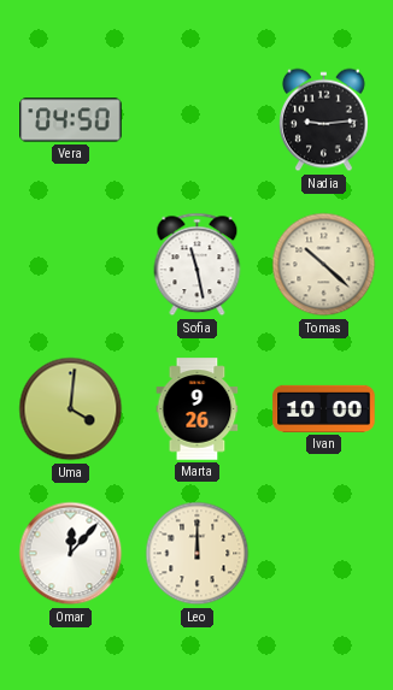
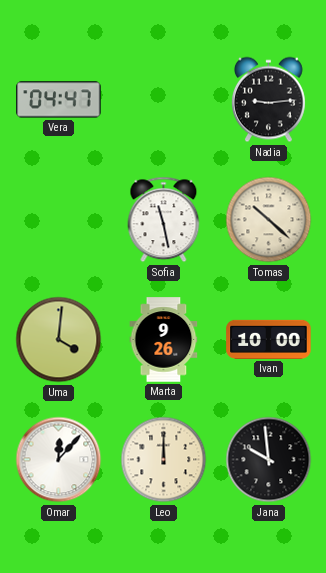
Vera: 04:50 -> 04:47
Jana: none -> 9:59
